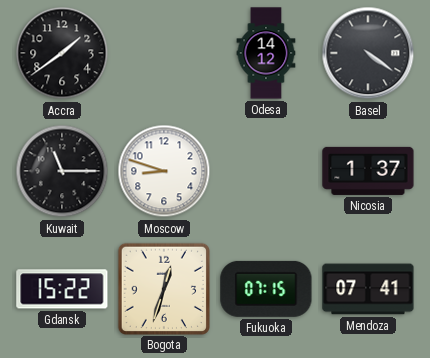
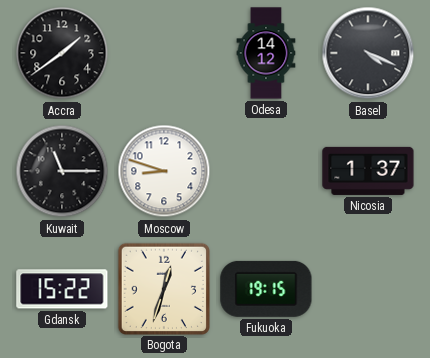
Basel: 4:21 -> 4:19
Fukuoka: 07:15 -> 19:15
Mendoza: 07:41 -> none
